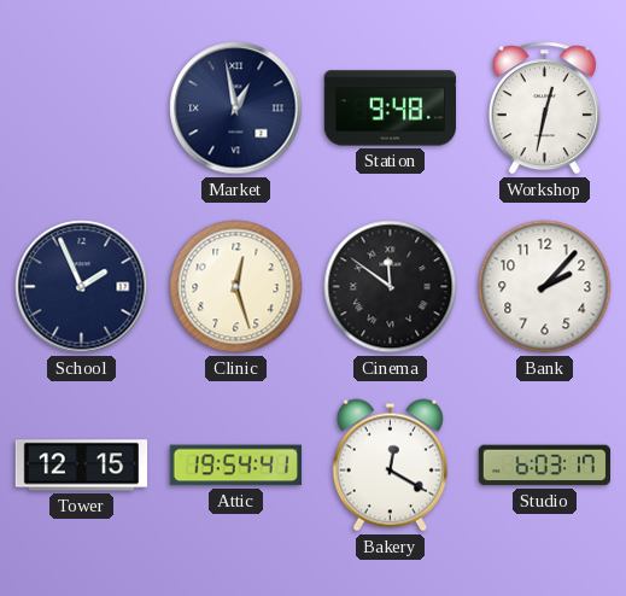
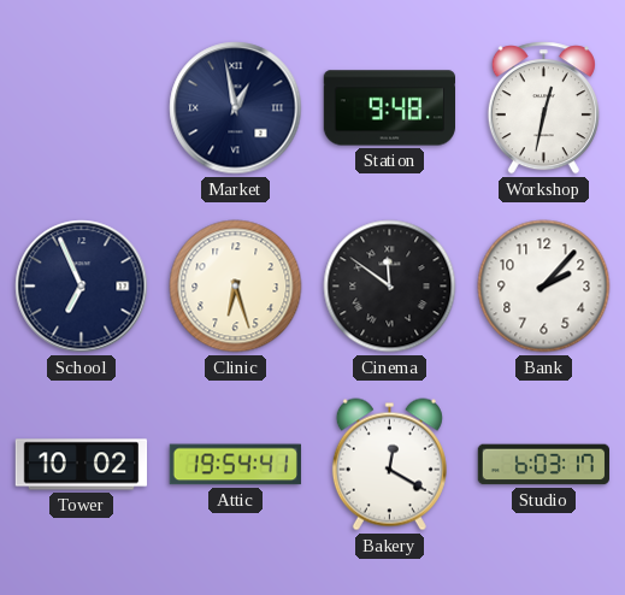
School: 1:56 -> 6:56
Clinic: 12:27 -> 6:27
Tower: 12:15 -> 10:02
